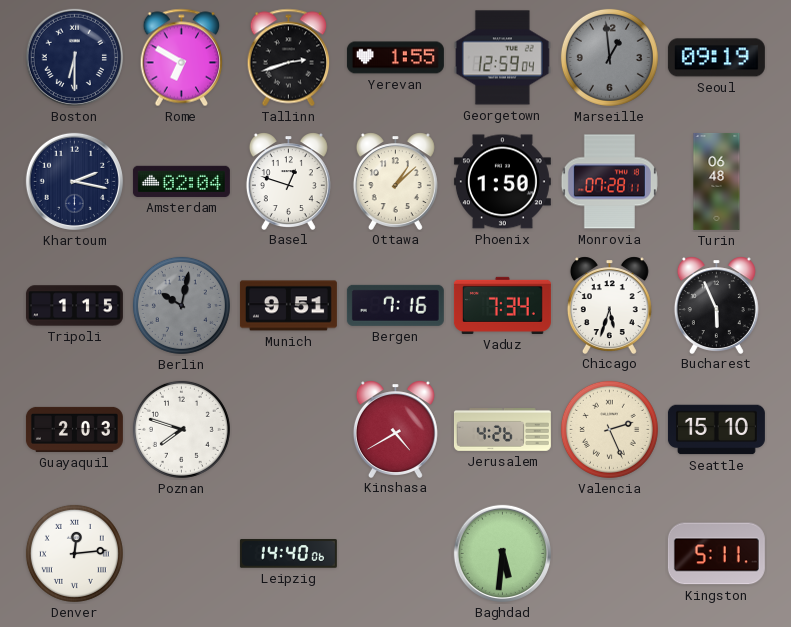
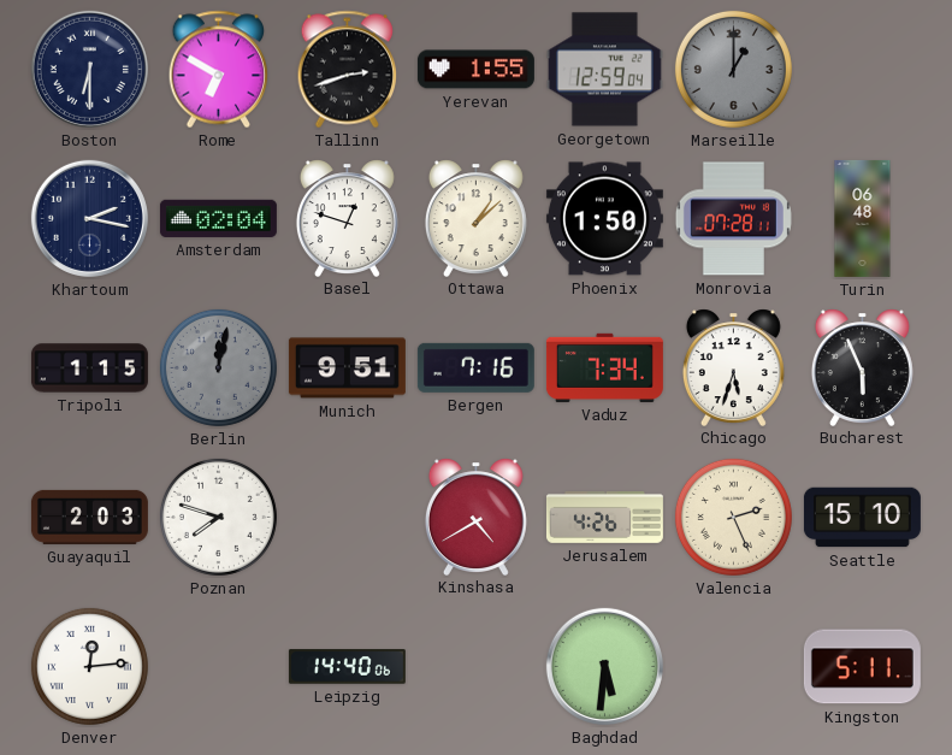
Marseille: 12:59 -> 1:00
Seoul: 09:19 -> none
Berlin: 10:02 -> 12:02
